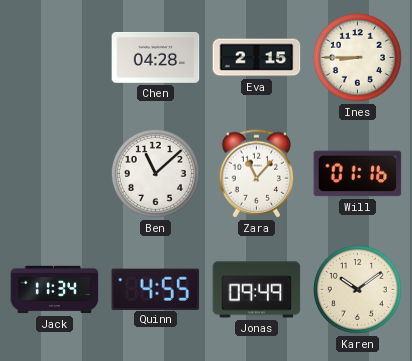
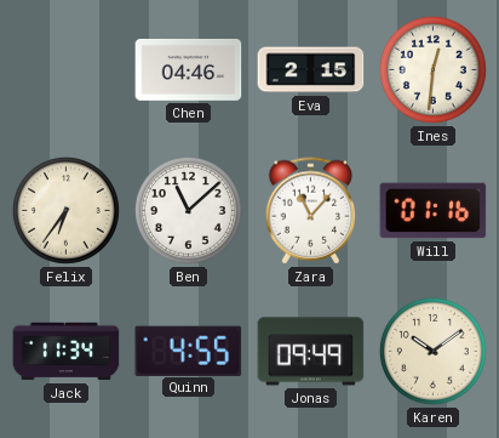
Chen: 04:28 -> 04:46
Ines: 8:45 -> 12:31
Felix: none -> 6:36
